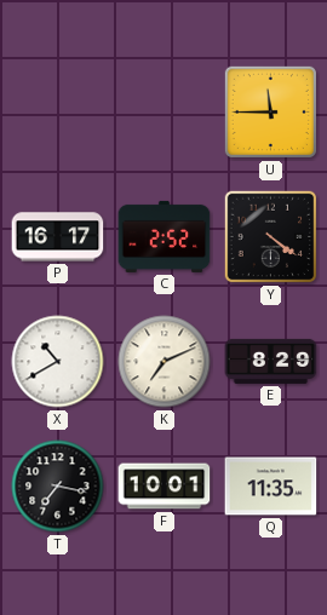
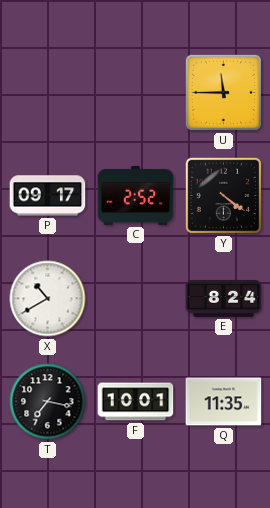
P: 16:17 -> 09:17
K: 7:11 -> none
E: 8:29 -> 8:24
